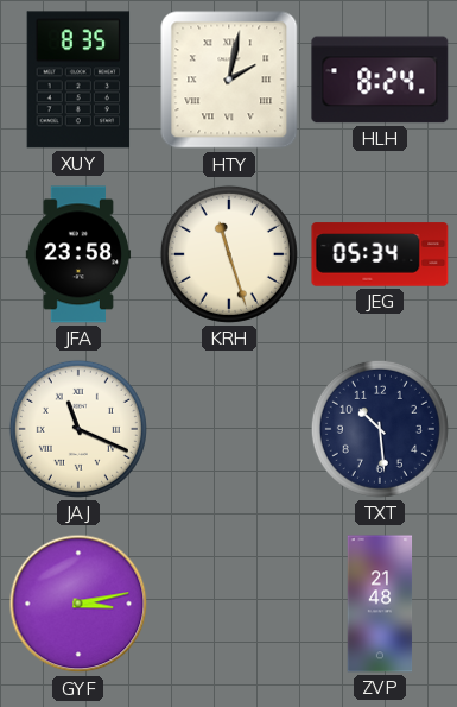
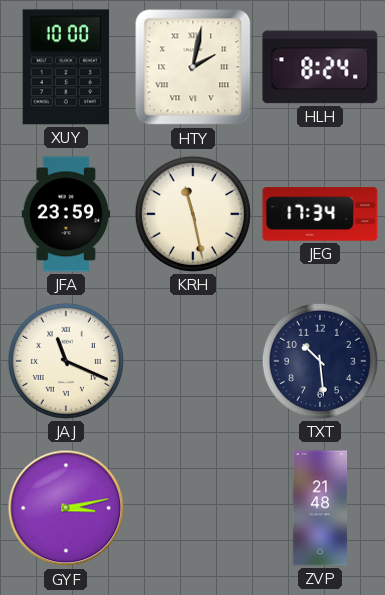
XUY: 8:35 -> 10:00
JFA: 23:58 -> 23:59
KRH: 11:27 -> 11:28
JEG: 05:34 -> 17:34
